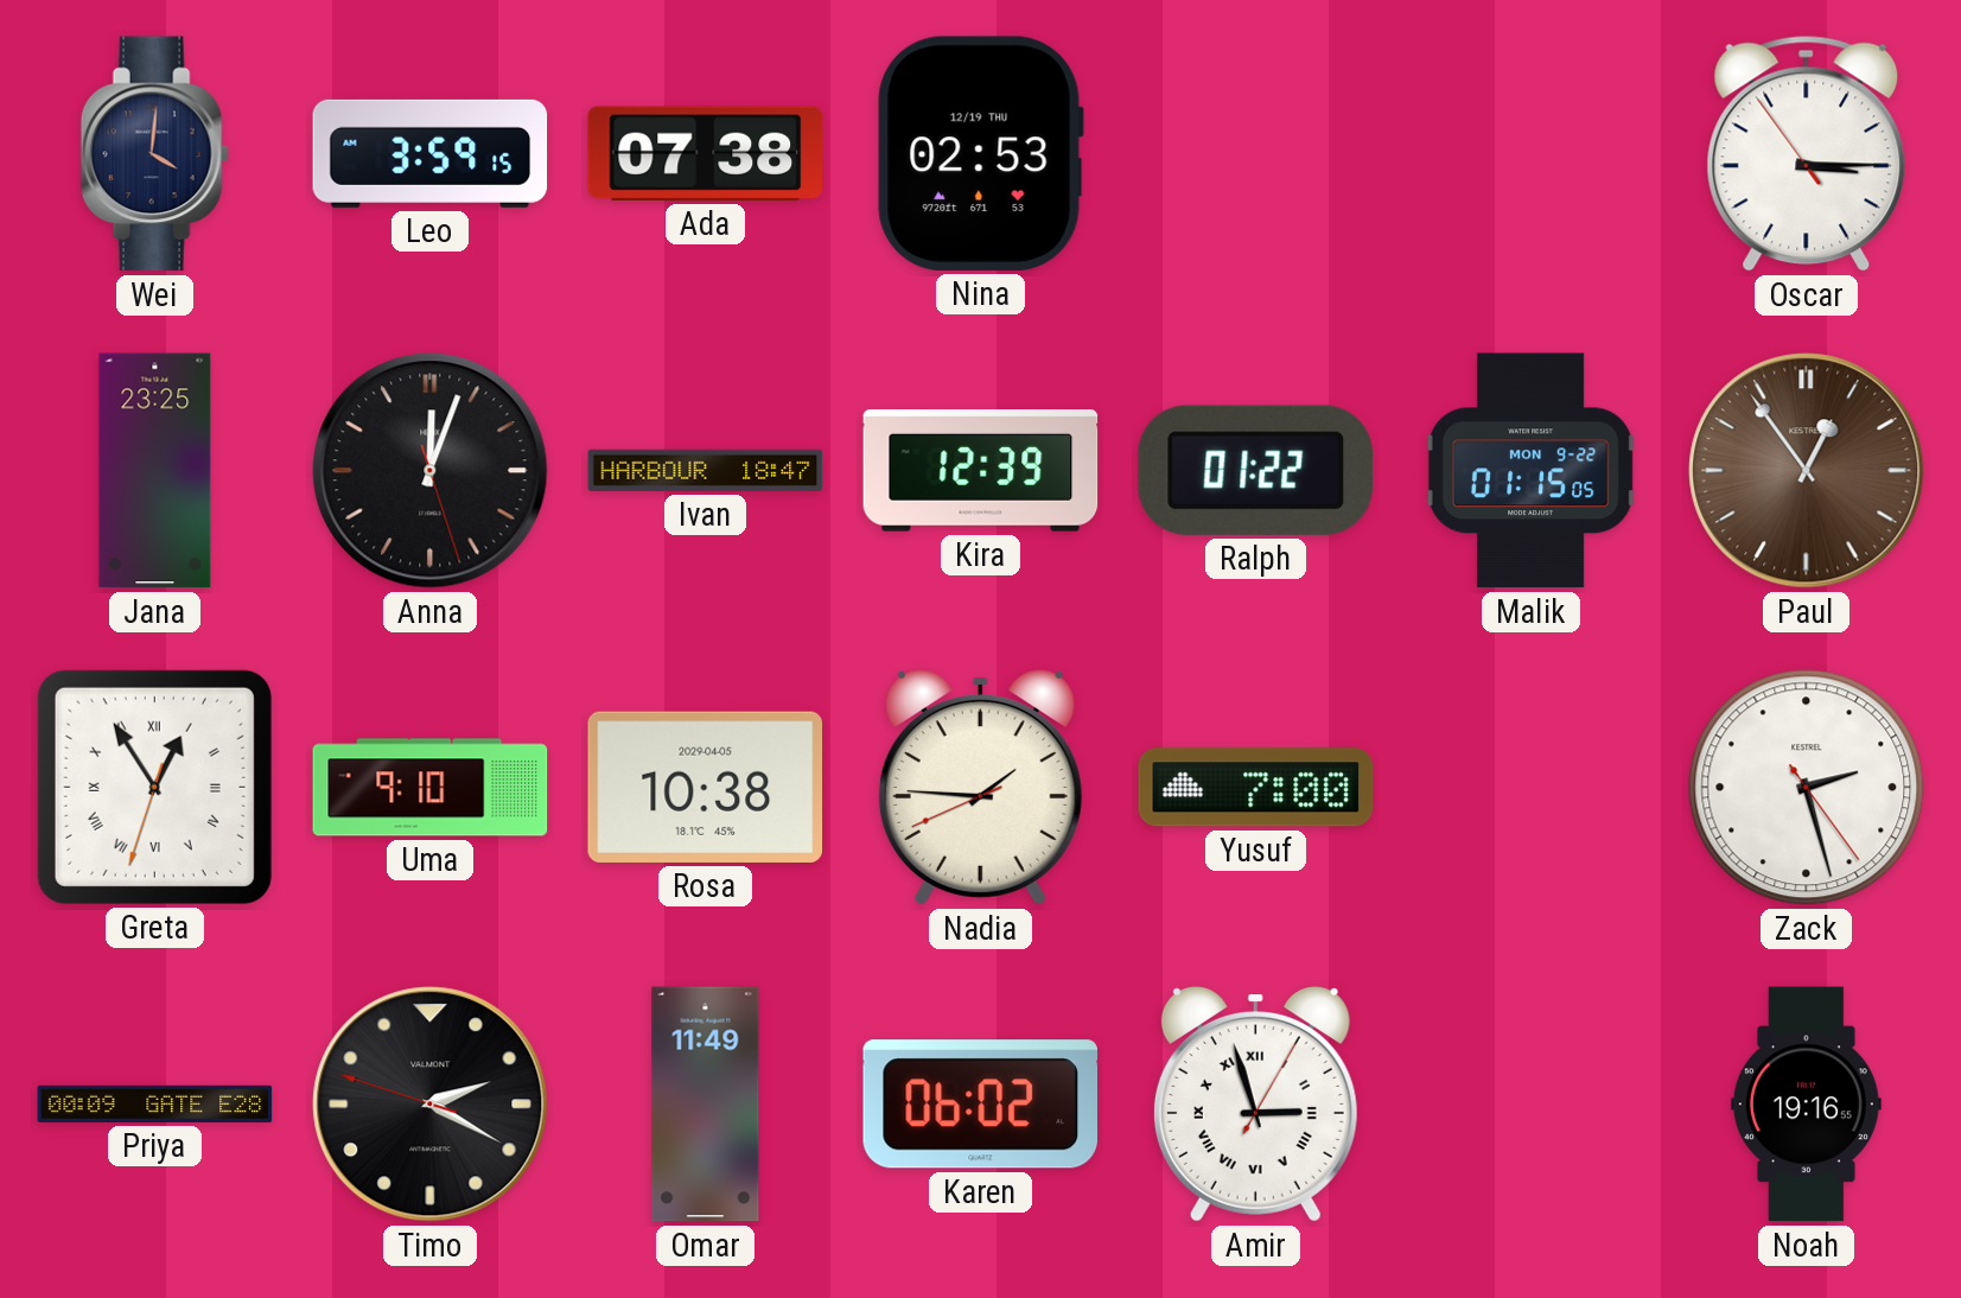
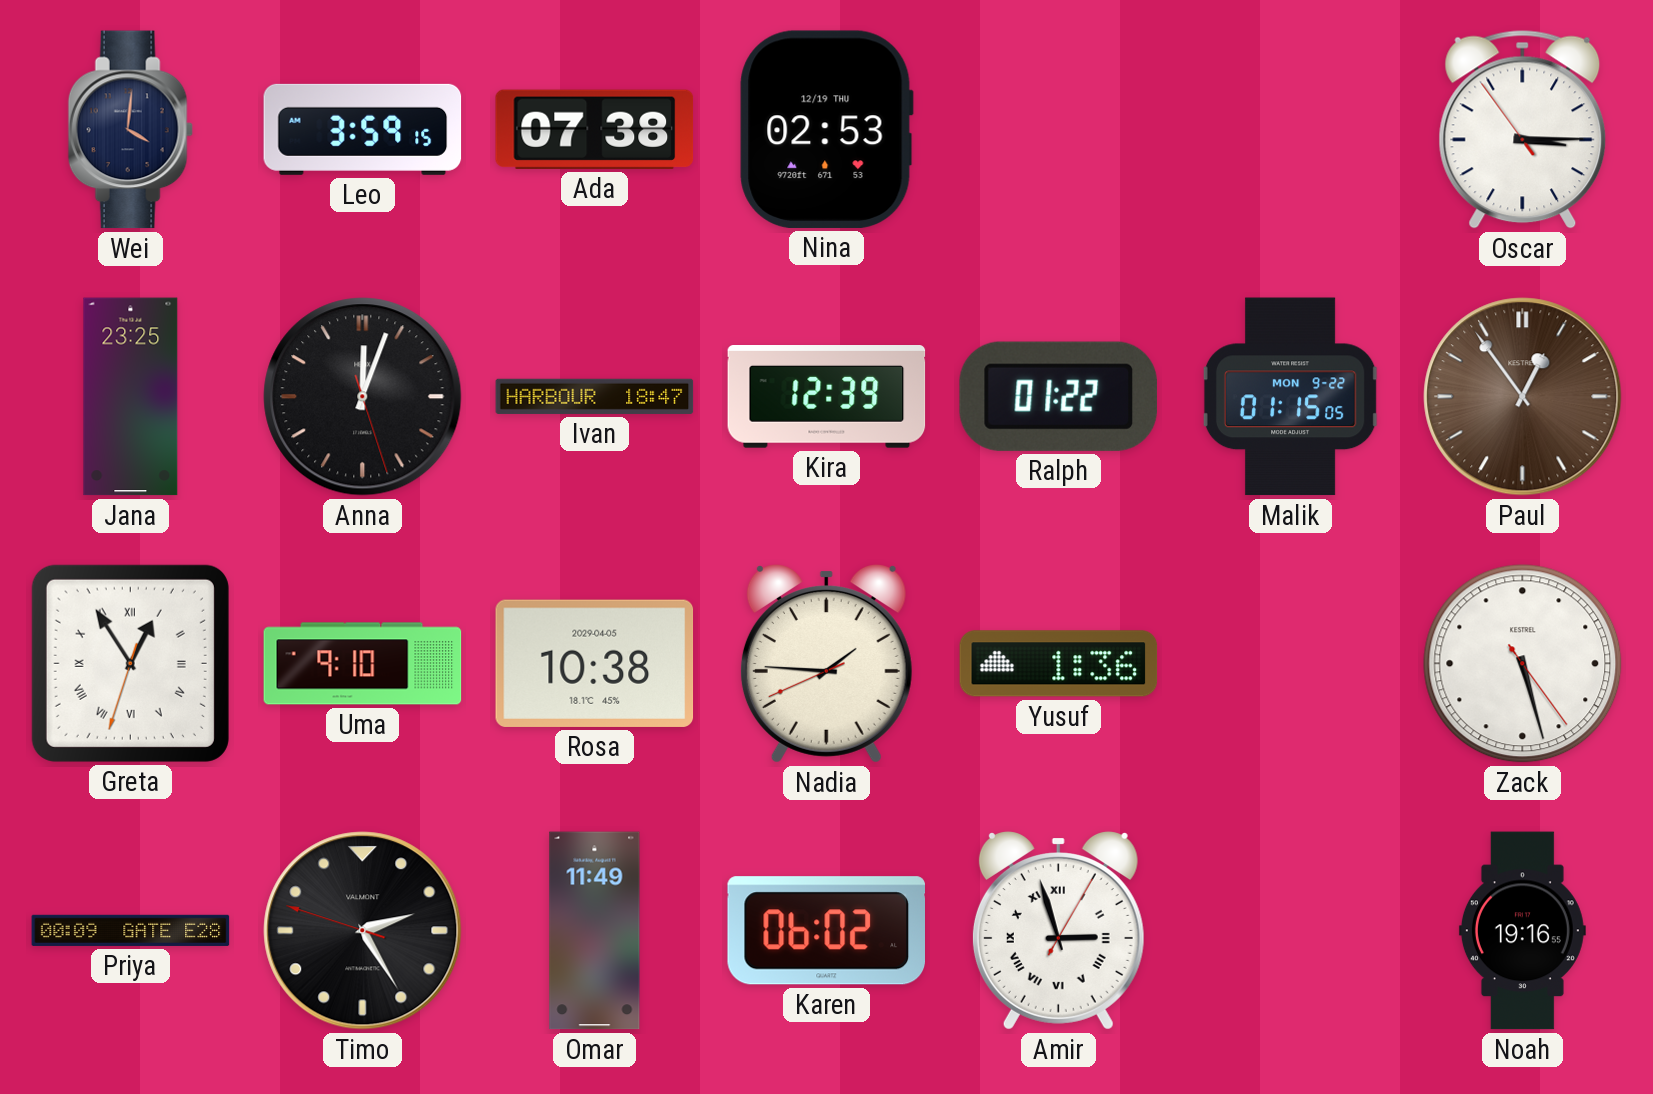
Yusuf: 7:00 -> 1:36
Zack: 2:27 -> 5:27
Timo: 2:19 -> 2:24
